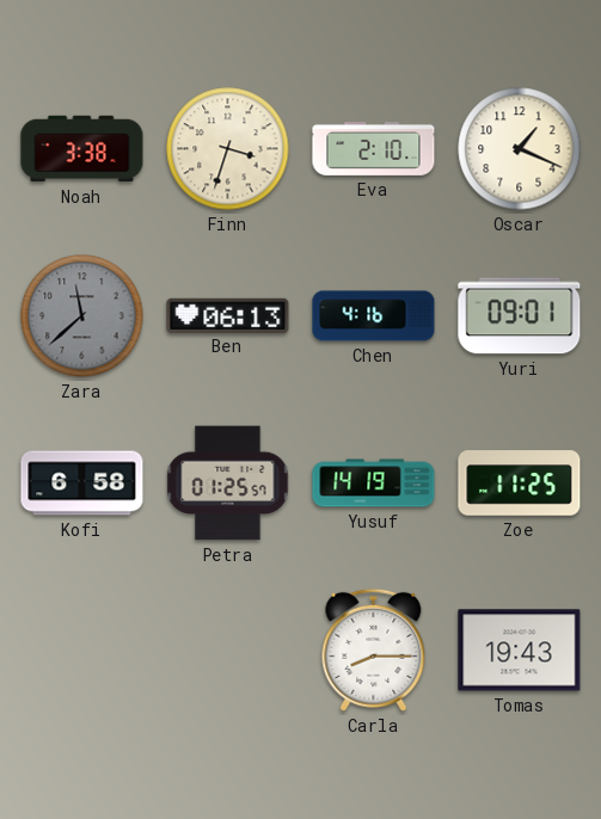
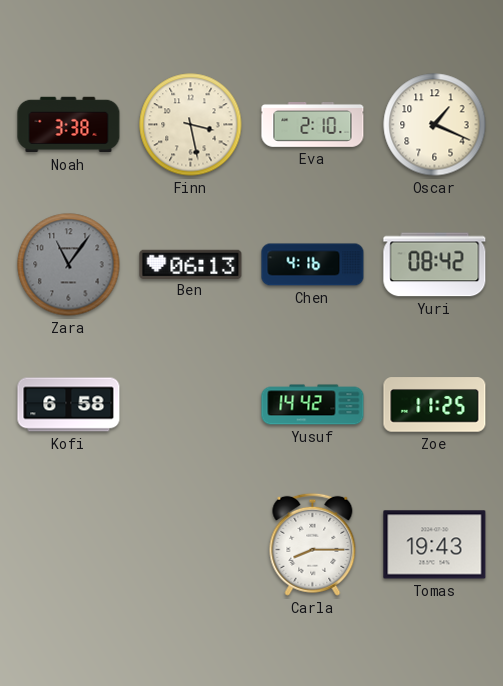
Finn: 3:33 -> 3:28
Zara: 11:38 -> 11:06
Yuri: 09:01 -> 08:42
Petra: 01:25 -> none
Yusuf: 14:19 -> 14:42
